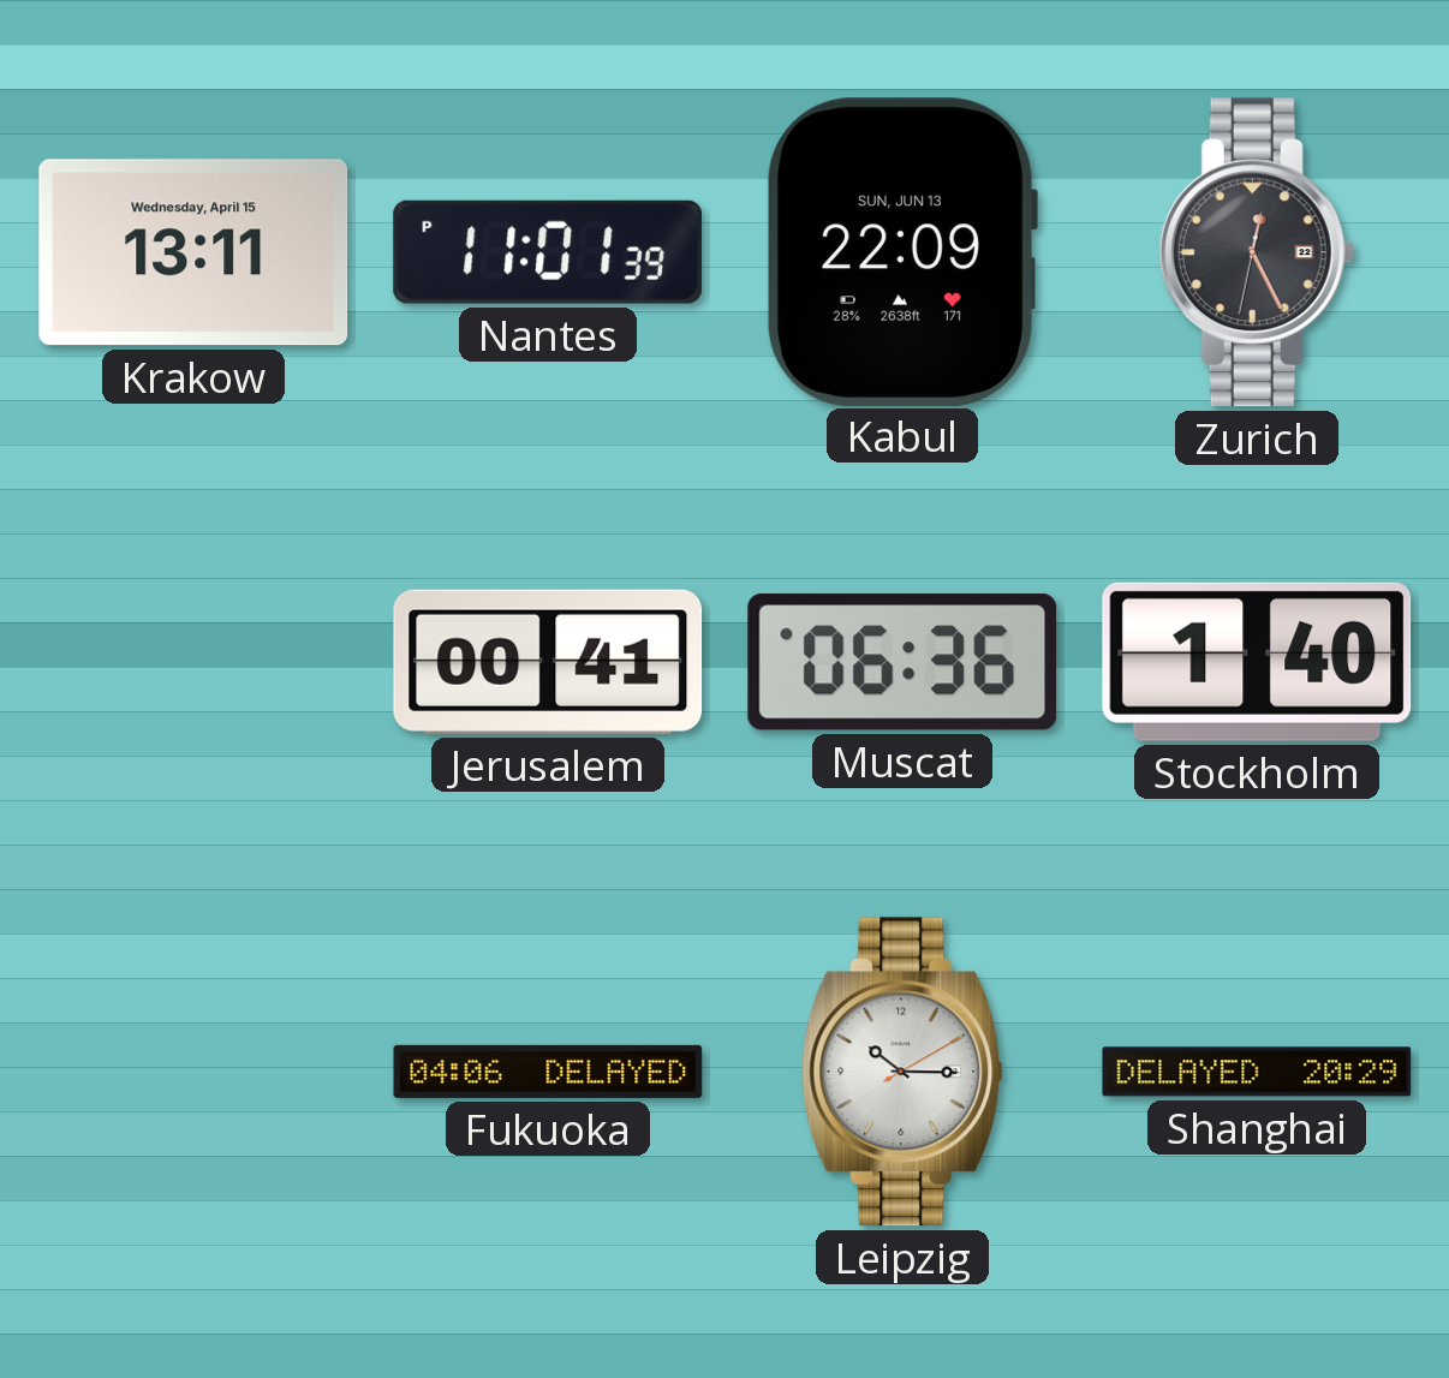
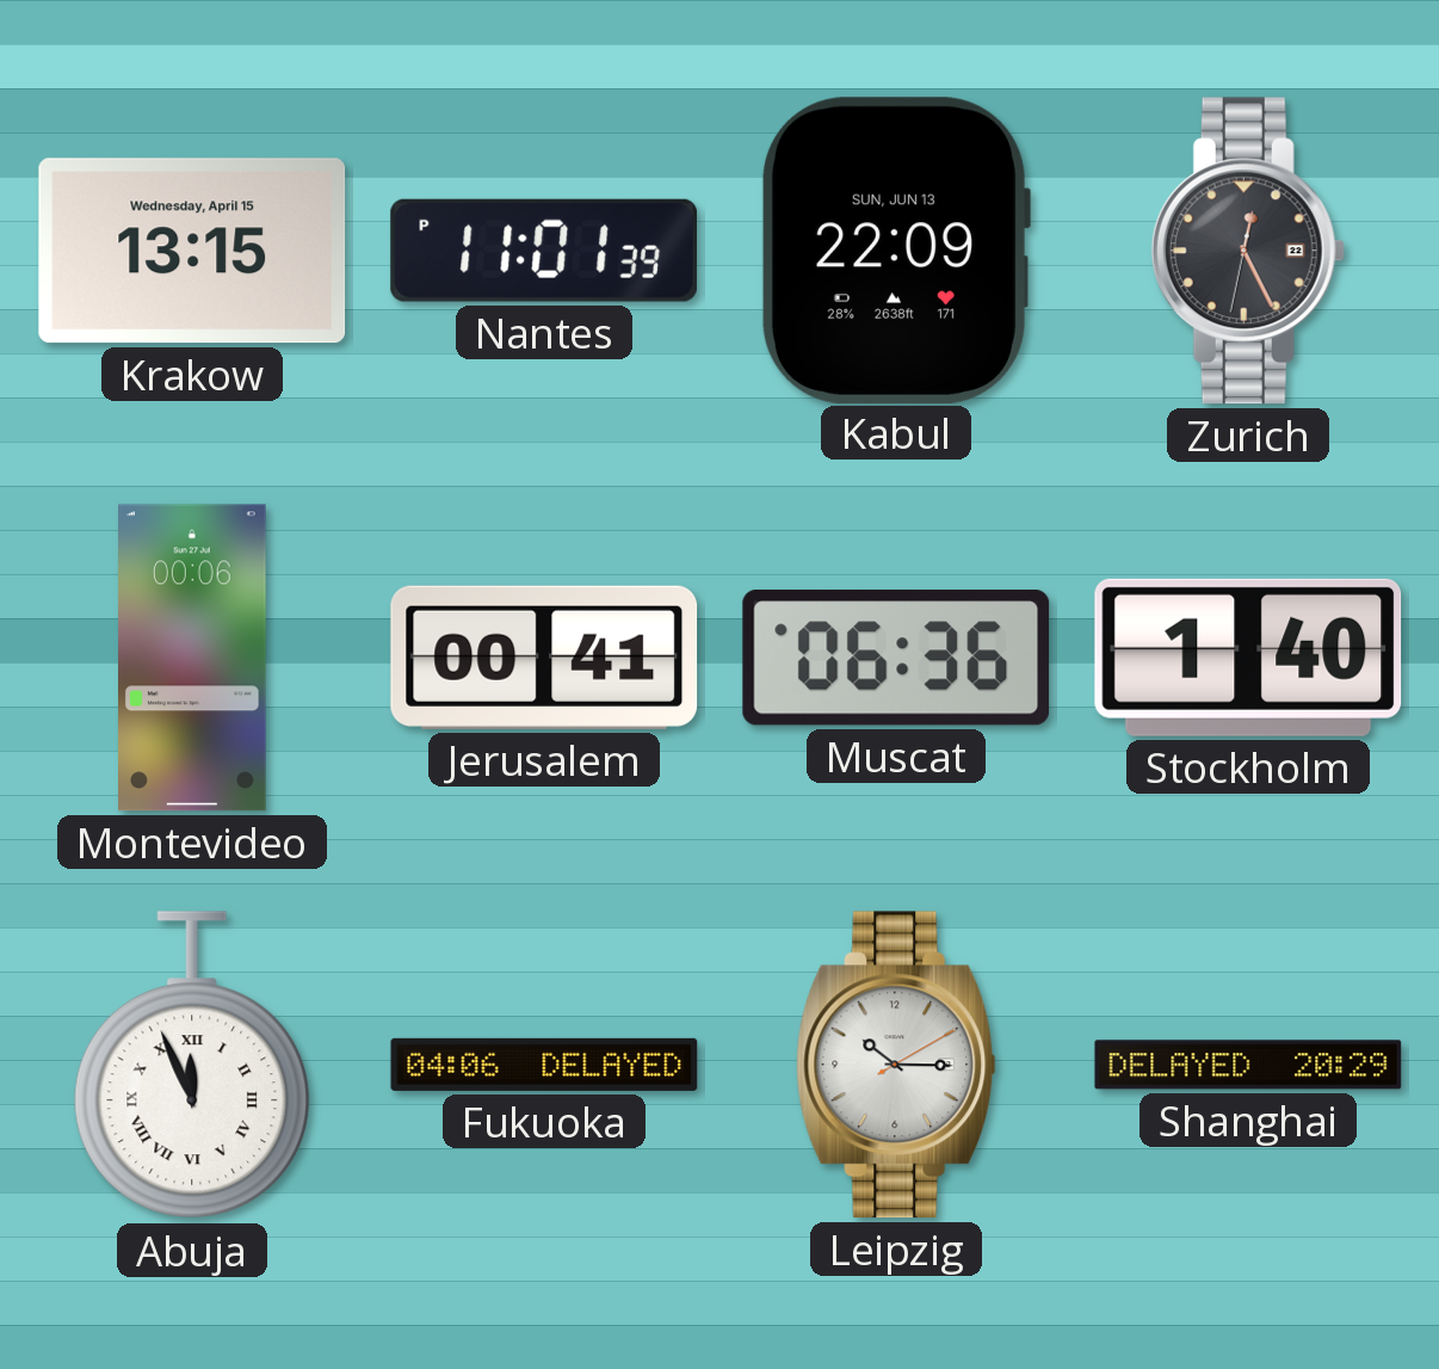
Krakow: 13:11 -> 13:15
Montevideo: none -> 00:06
Abuja: none -> 11:56
